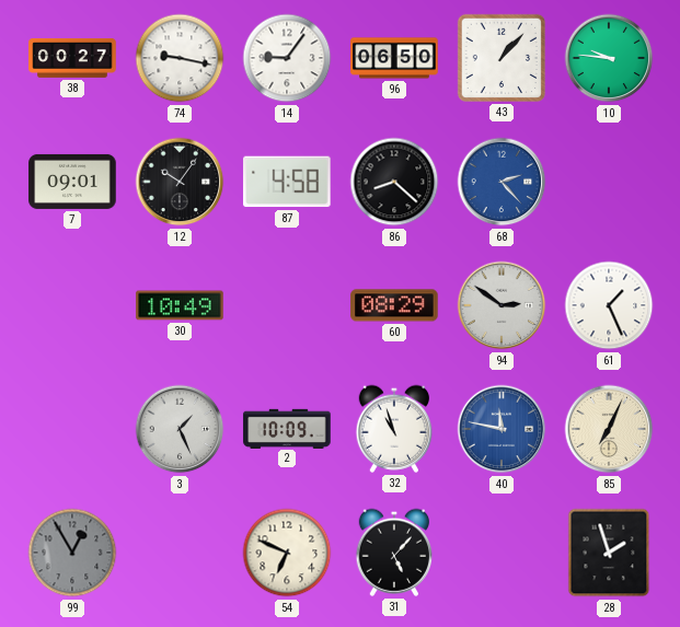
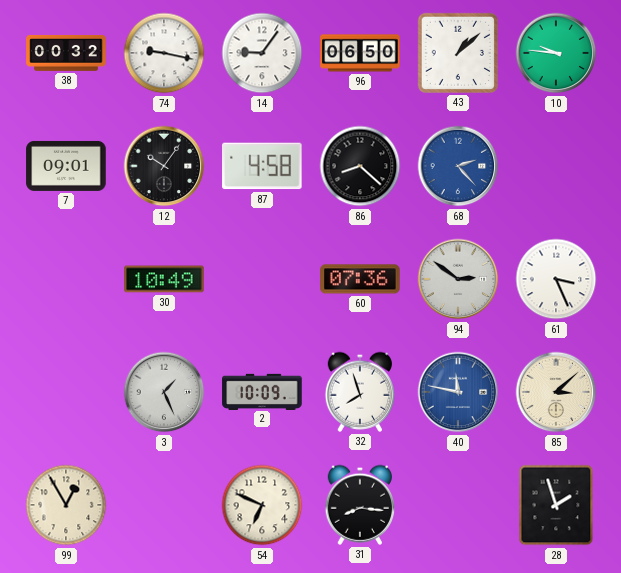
38: 00:27 -> 00:32
43: 1:07 -> 1:08
60: 08:29 -> 07:36
61: 1:26 -> 3:26
32: 10:57 -> 7:57
85: 7:04 -> 3:08
99 dial: grey -> cream
31: 5:07 -> 8:16
